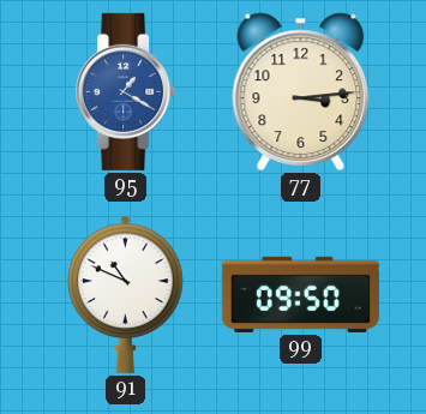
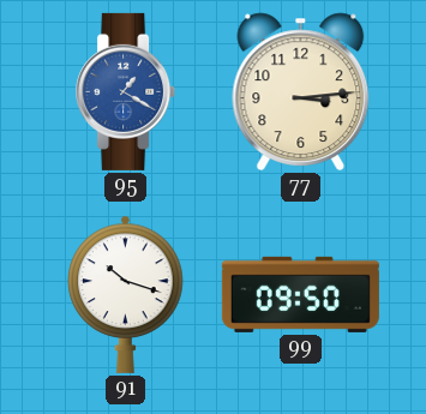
91: 10:49 -> 10:18
